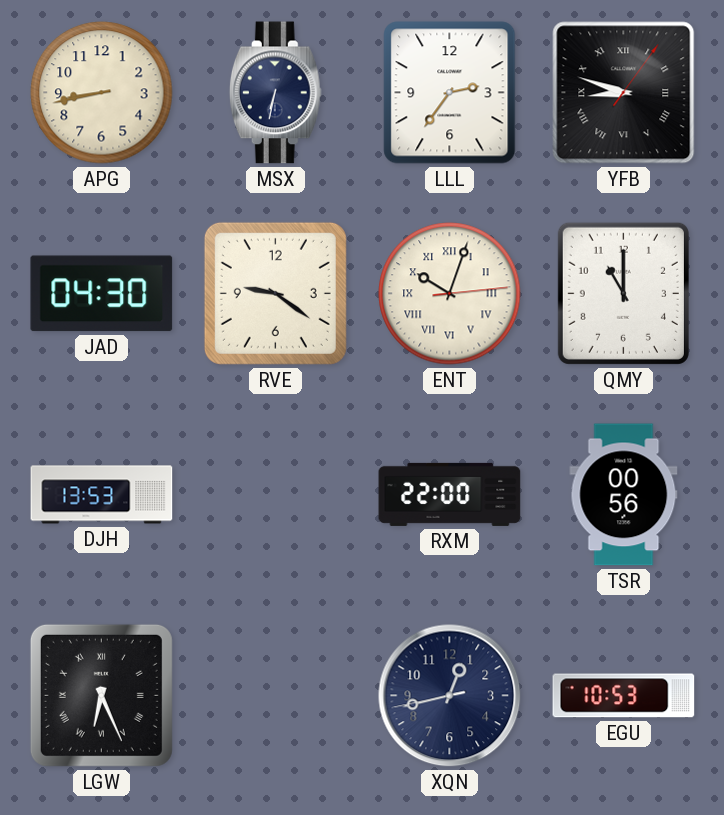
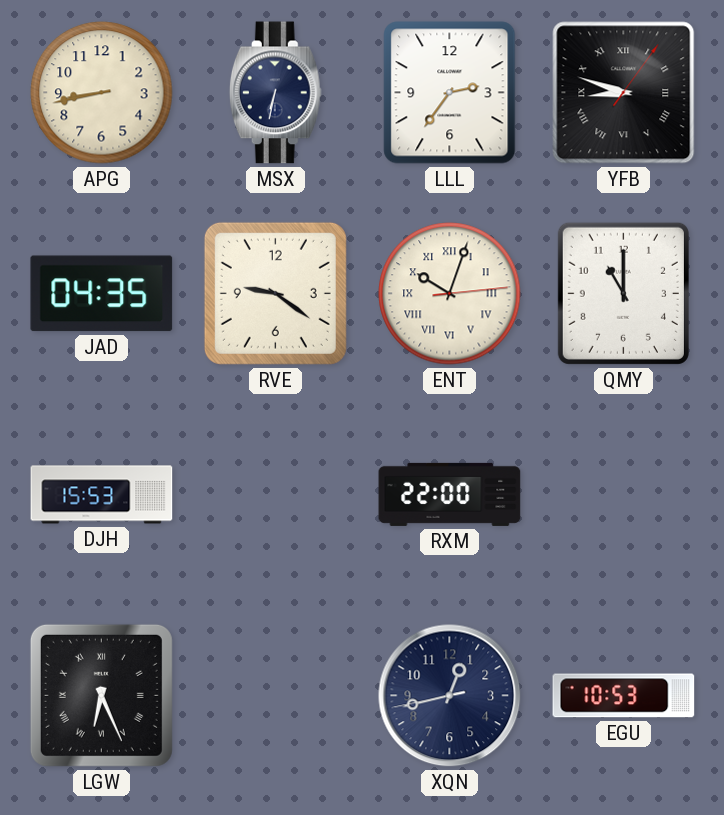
JAD: 04:30 -> 04:35
DJH: 13:53 -> 15:53
TSR: 00:56 -> none
